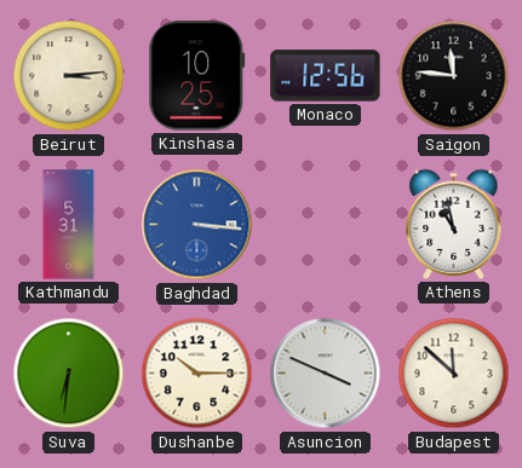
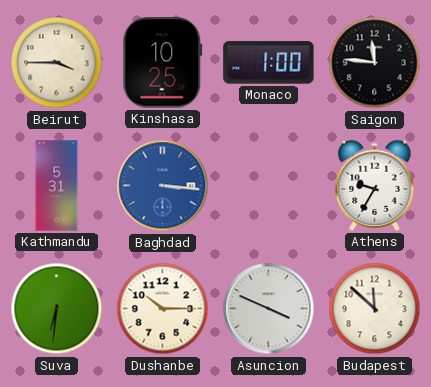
Beirut: 3:14 -> 3:45
Monaco: 12:56 -> 1:00
Athens: 10:58 -> 9:35
